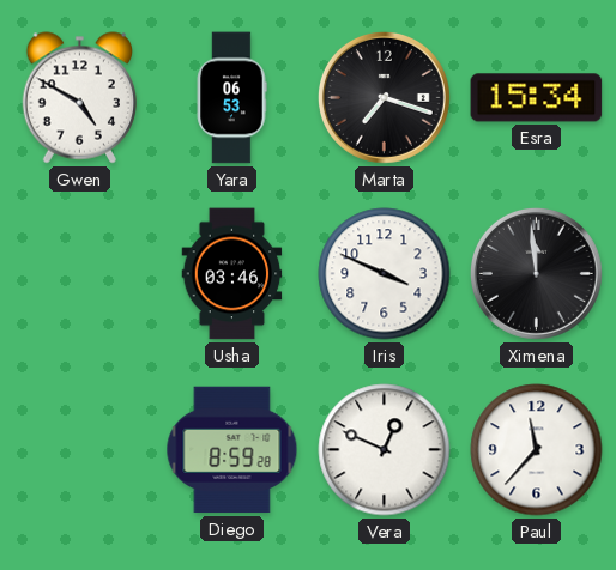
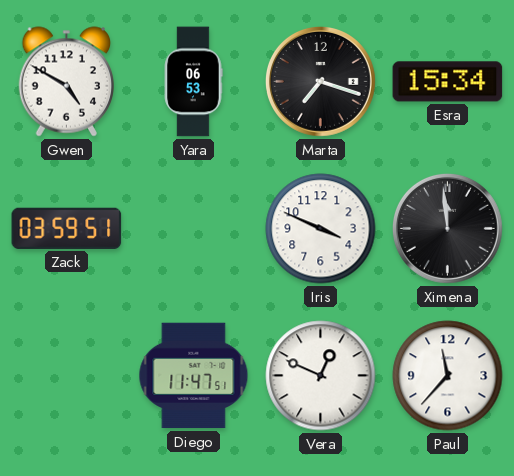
Zack: none -> 03:59
Usha: 03:46 -> none
Diego: 8:59 -> 11:47
